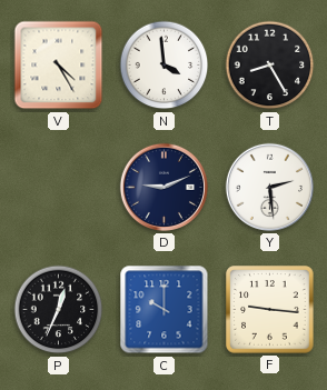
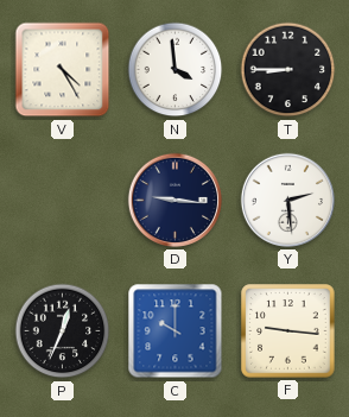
T: 8:25 -> 8:45
D: 9:11 -> 9:16
